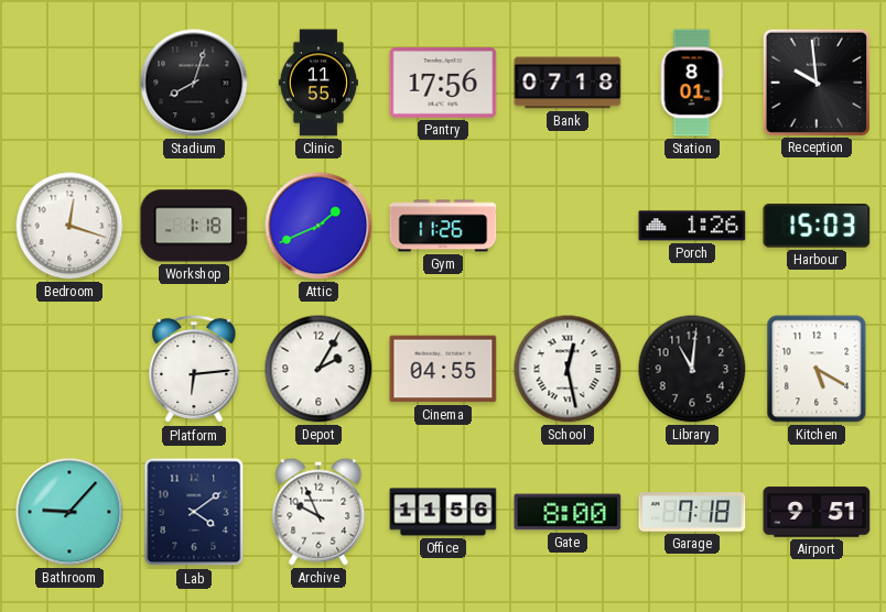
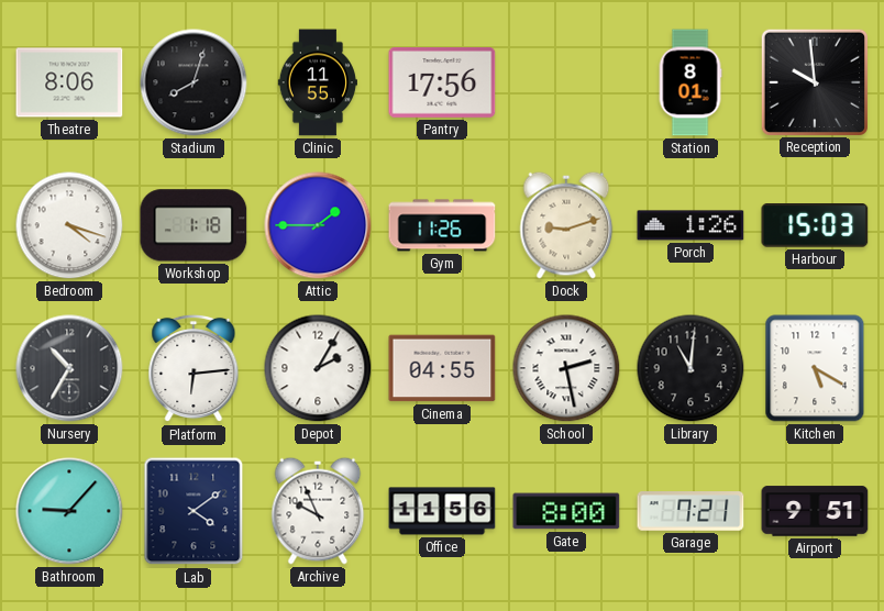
Theatre: none -> 8:06
Bank: 07:18 -> none
Bedroom: 12:18 -> 4:18
Attic: 1:41 -> 1:45
Dock: none -> 9:12
Nursery: none -> 10:35
School: 12:28 -> 2:28
Garage: 7:18 -> 7:21
